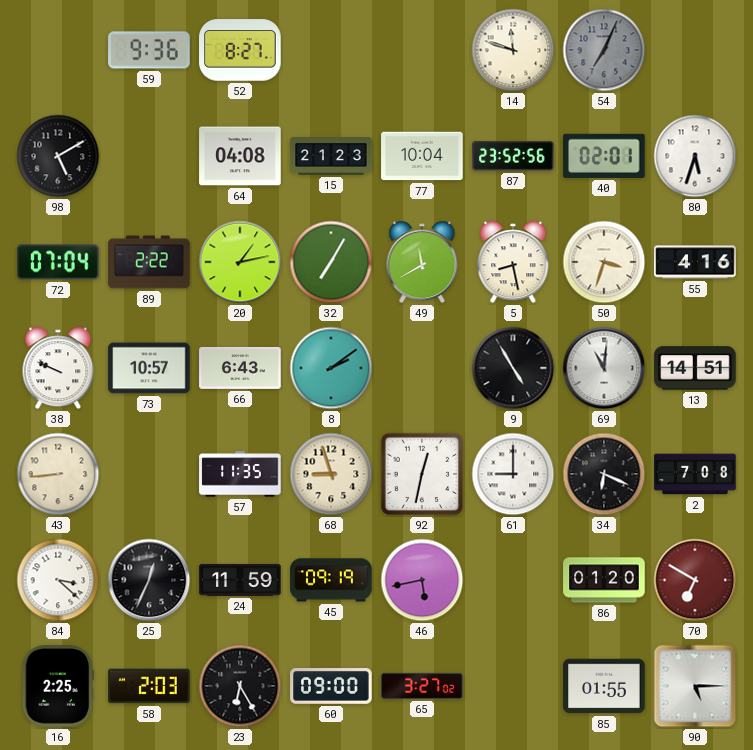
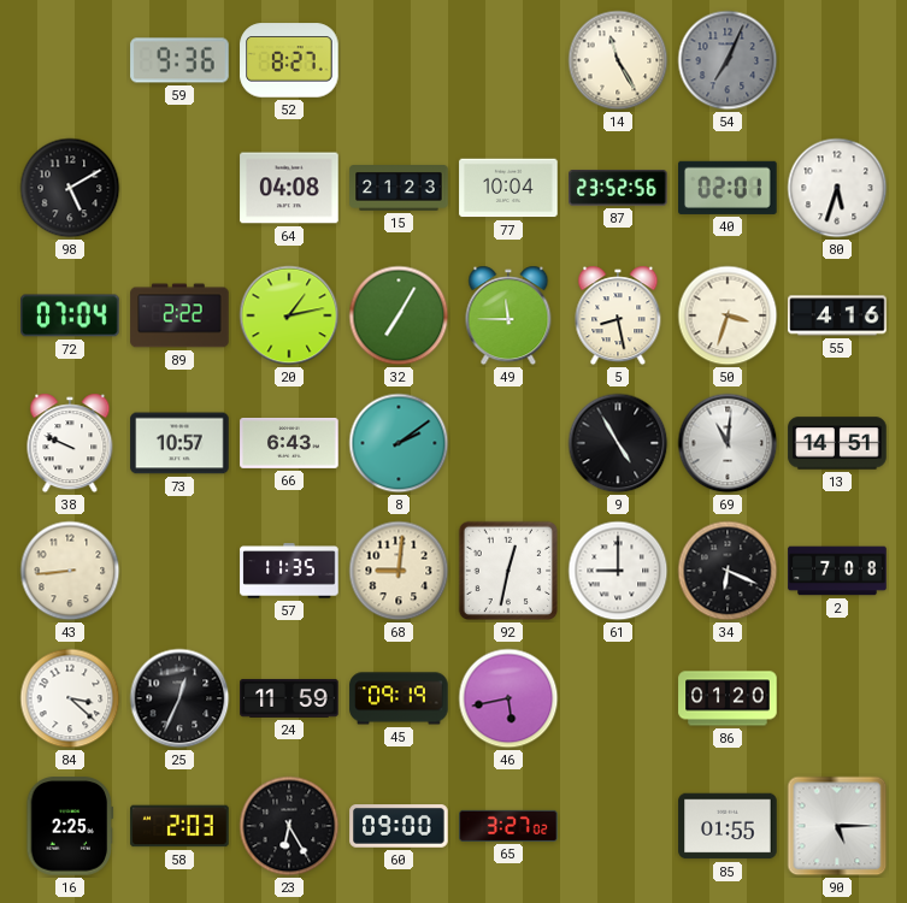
14: 11:48 -> 11:25
49: 11:40 -> 11:45
68: 8:57 -> 9:01
70: 6:50 -> none
